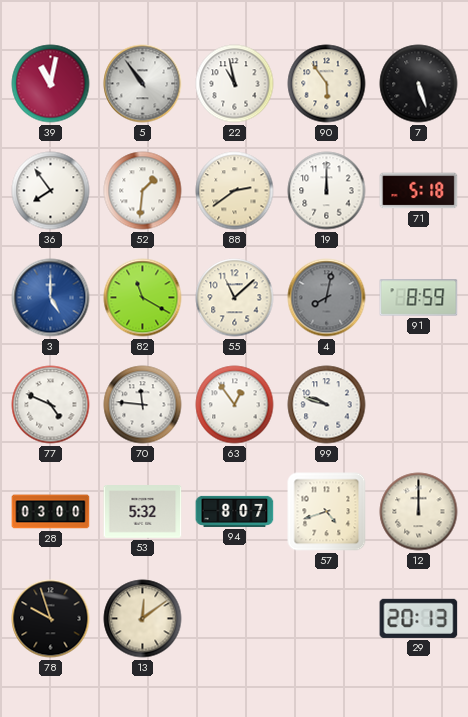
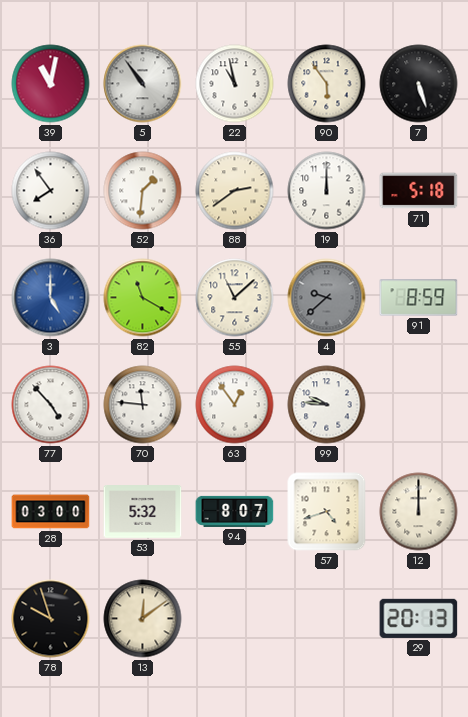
4: 8:02 -> 9:38
77: 4:49 -> 4:53
99: 9:48 -> 9:46
